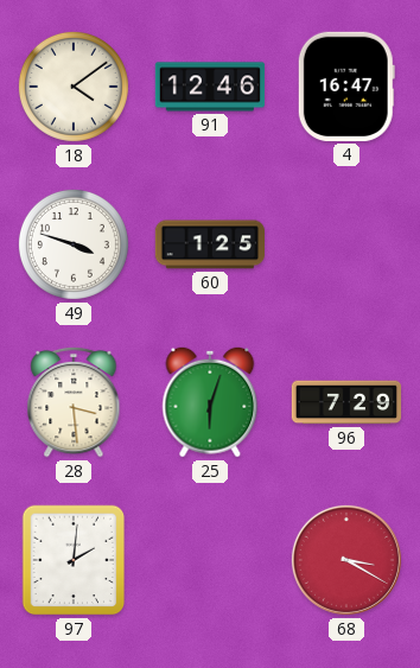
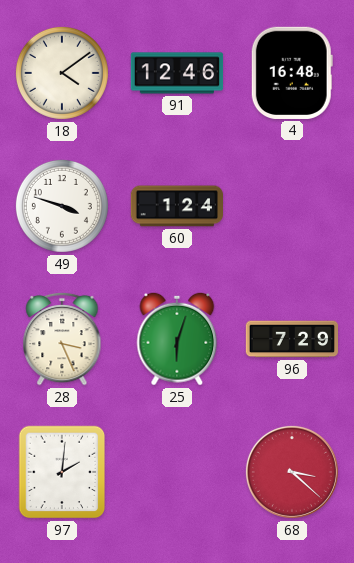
4: 16:47 -> 16:48
60: 1:25 -> 1:24
28: 3:29 -> 3:26
68: 3:20 -> 3:22
